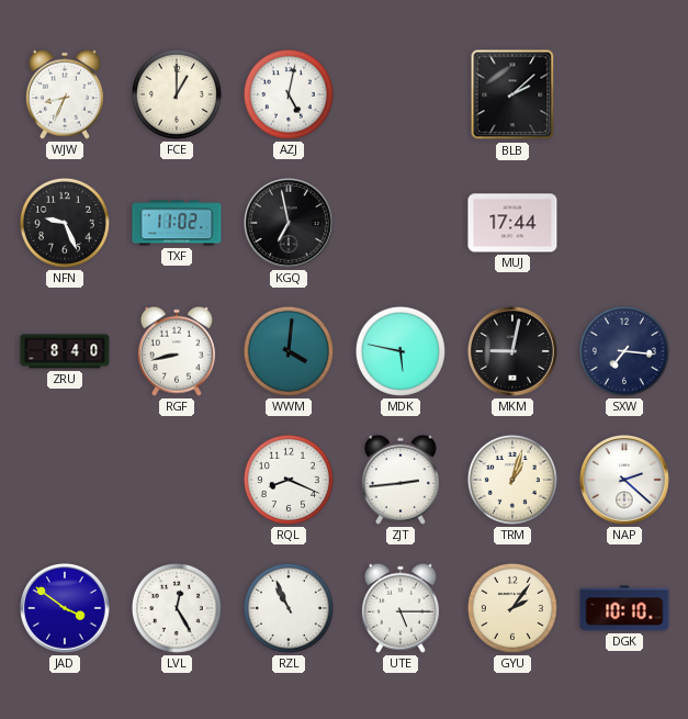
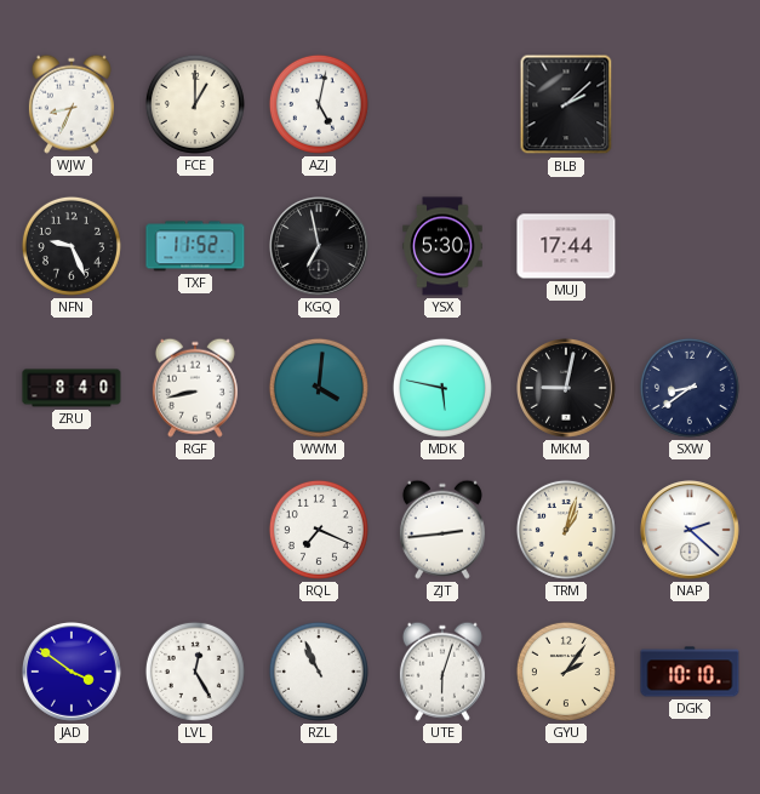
TXF: 11:02 -> 11:52
YSX: none -> 5:30
SXW: 7:16 -> 8:39
RQL: 8:19 -> 7:19
UTE: 5:15 -> 6:03
